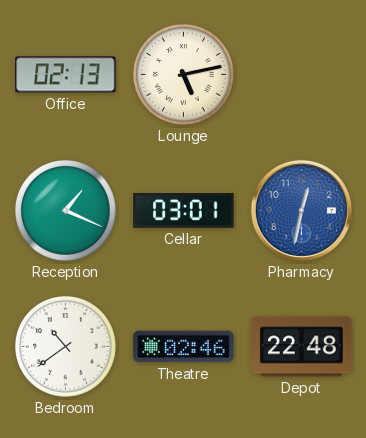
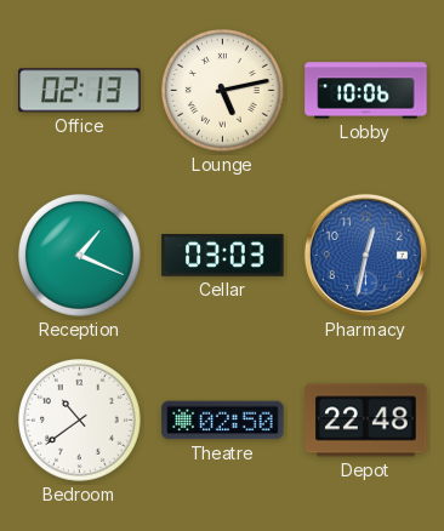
Lobby: none -> 10:06
Cellar: 03:01 -> 03:03
Theatre: 02:46 -> 02:50
